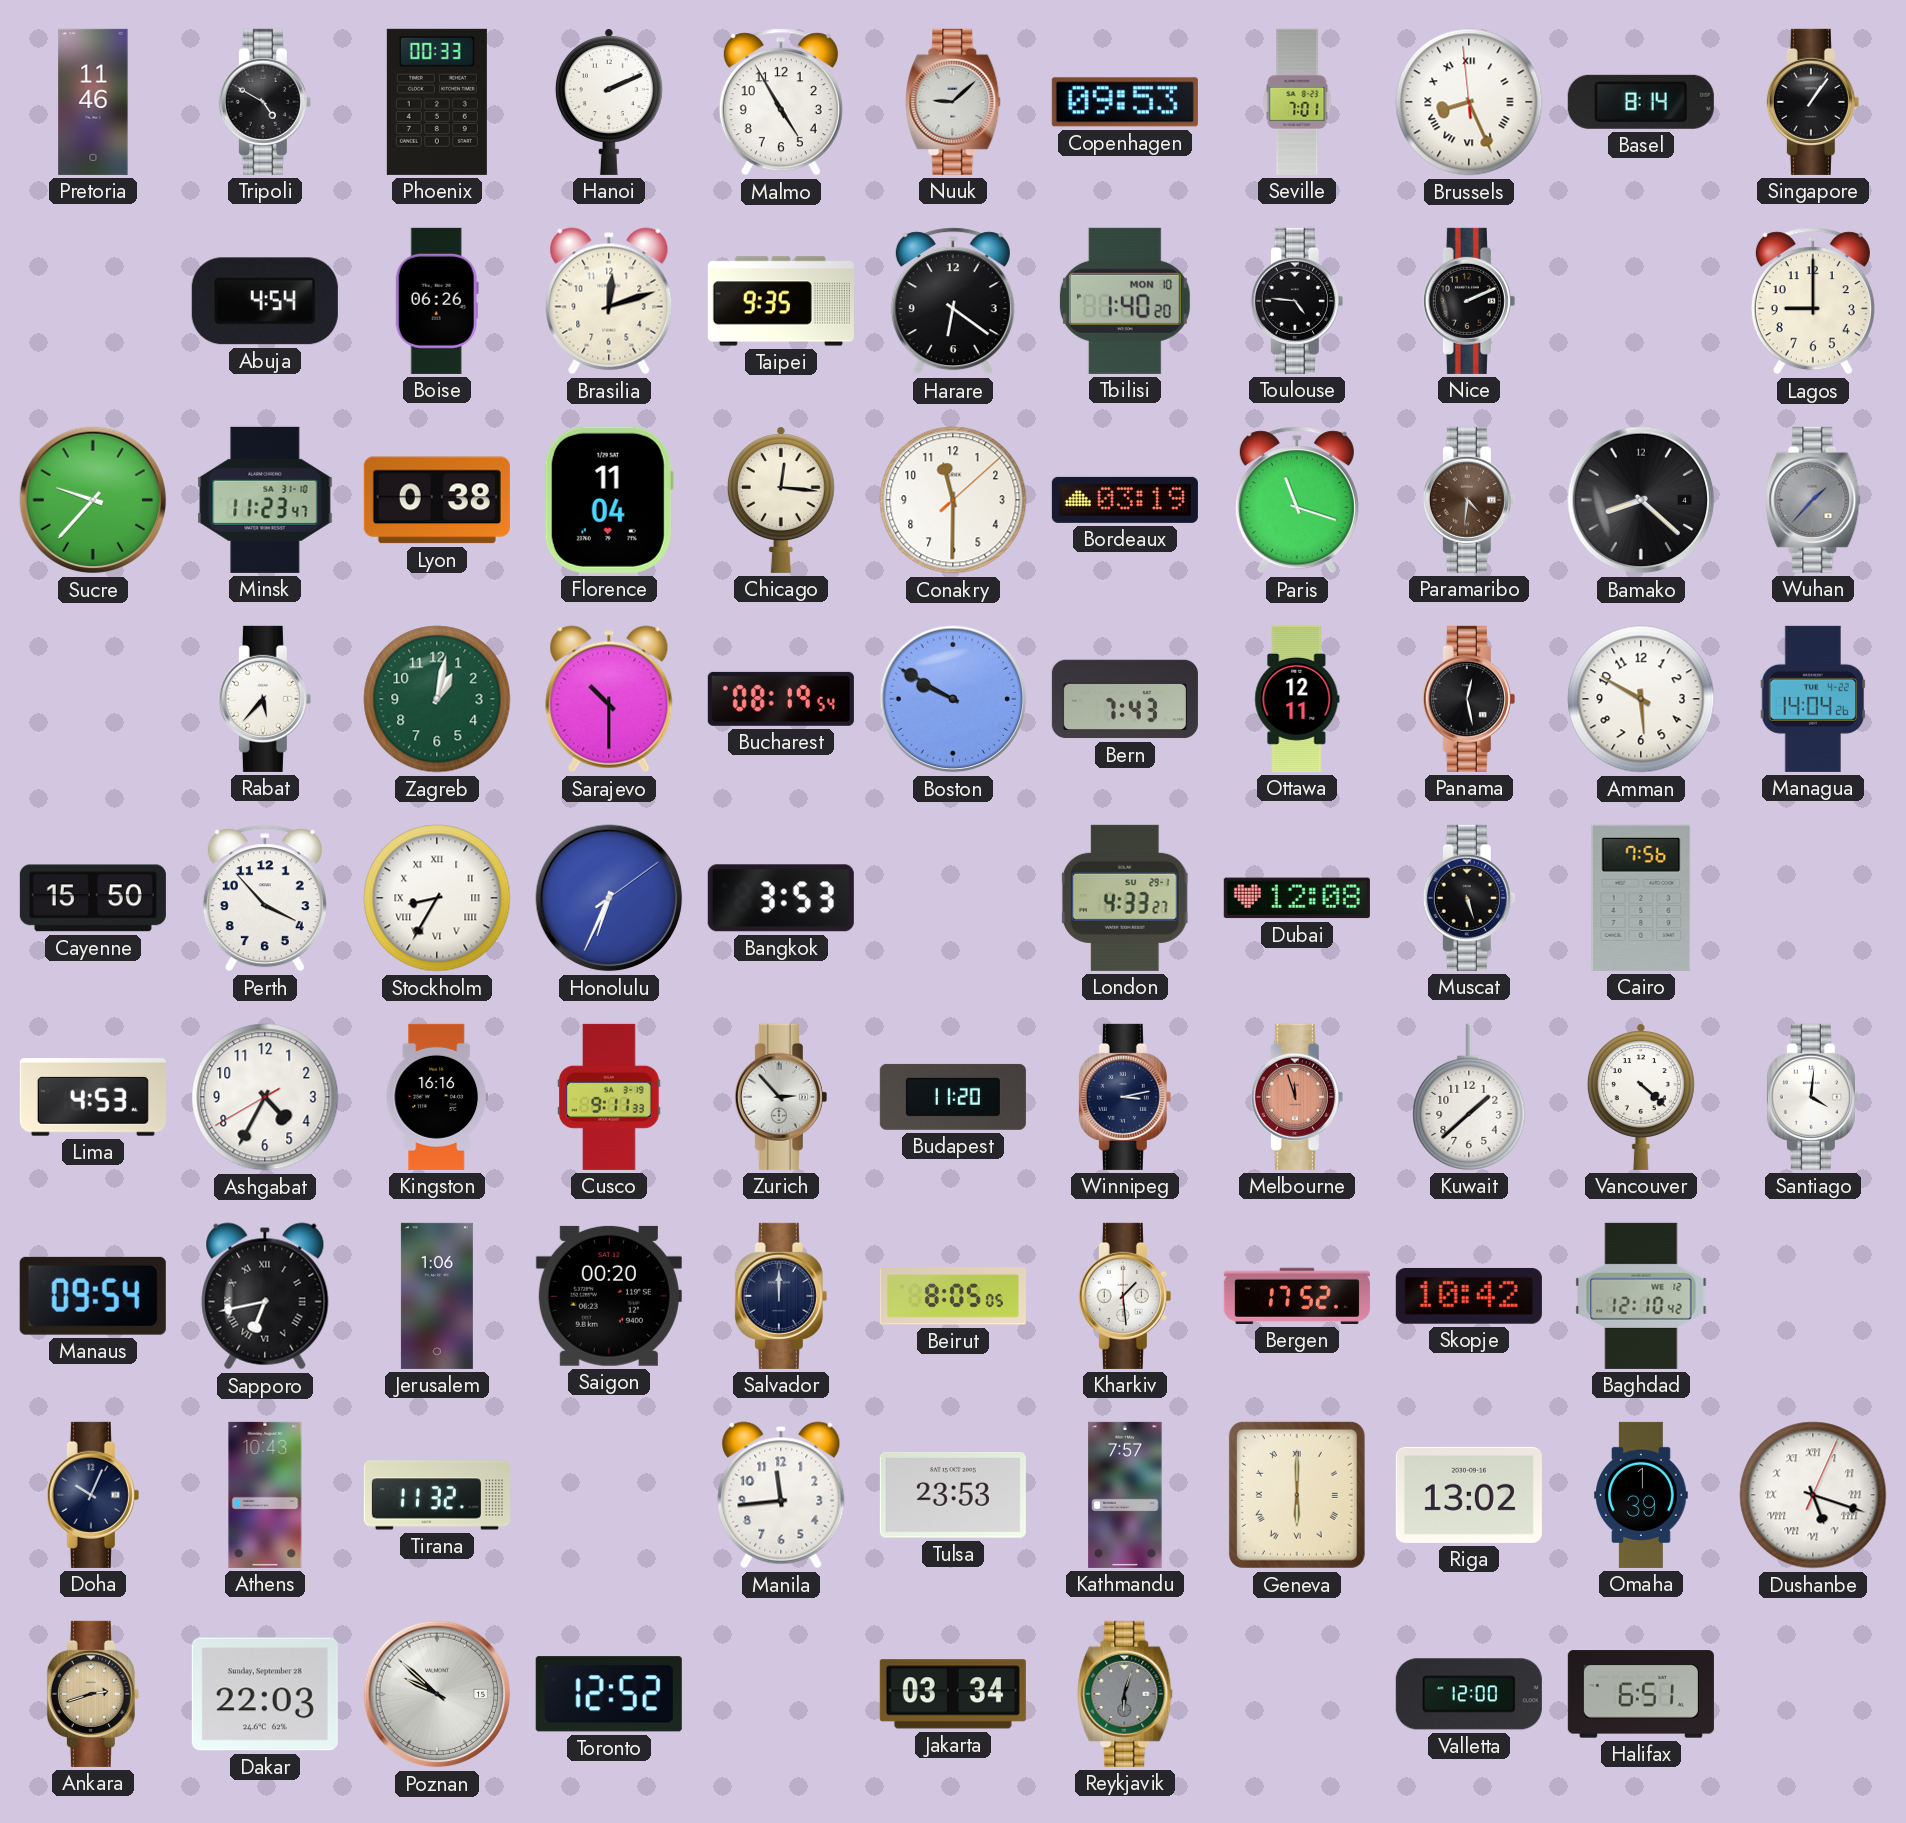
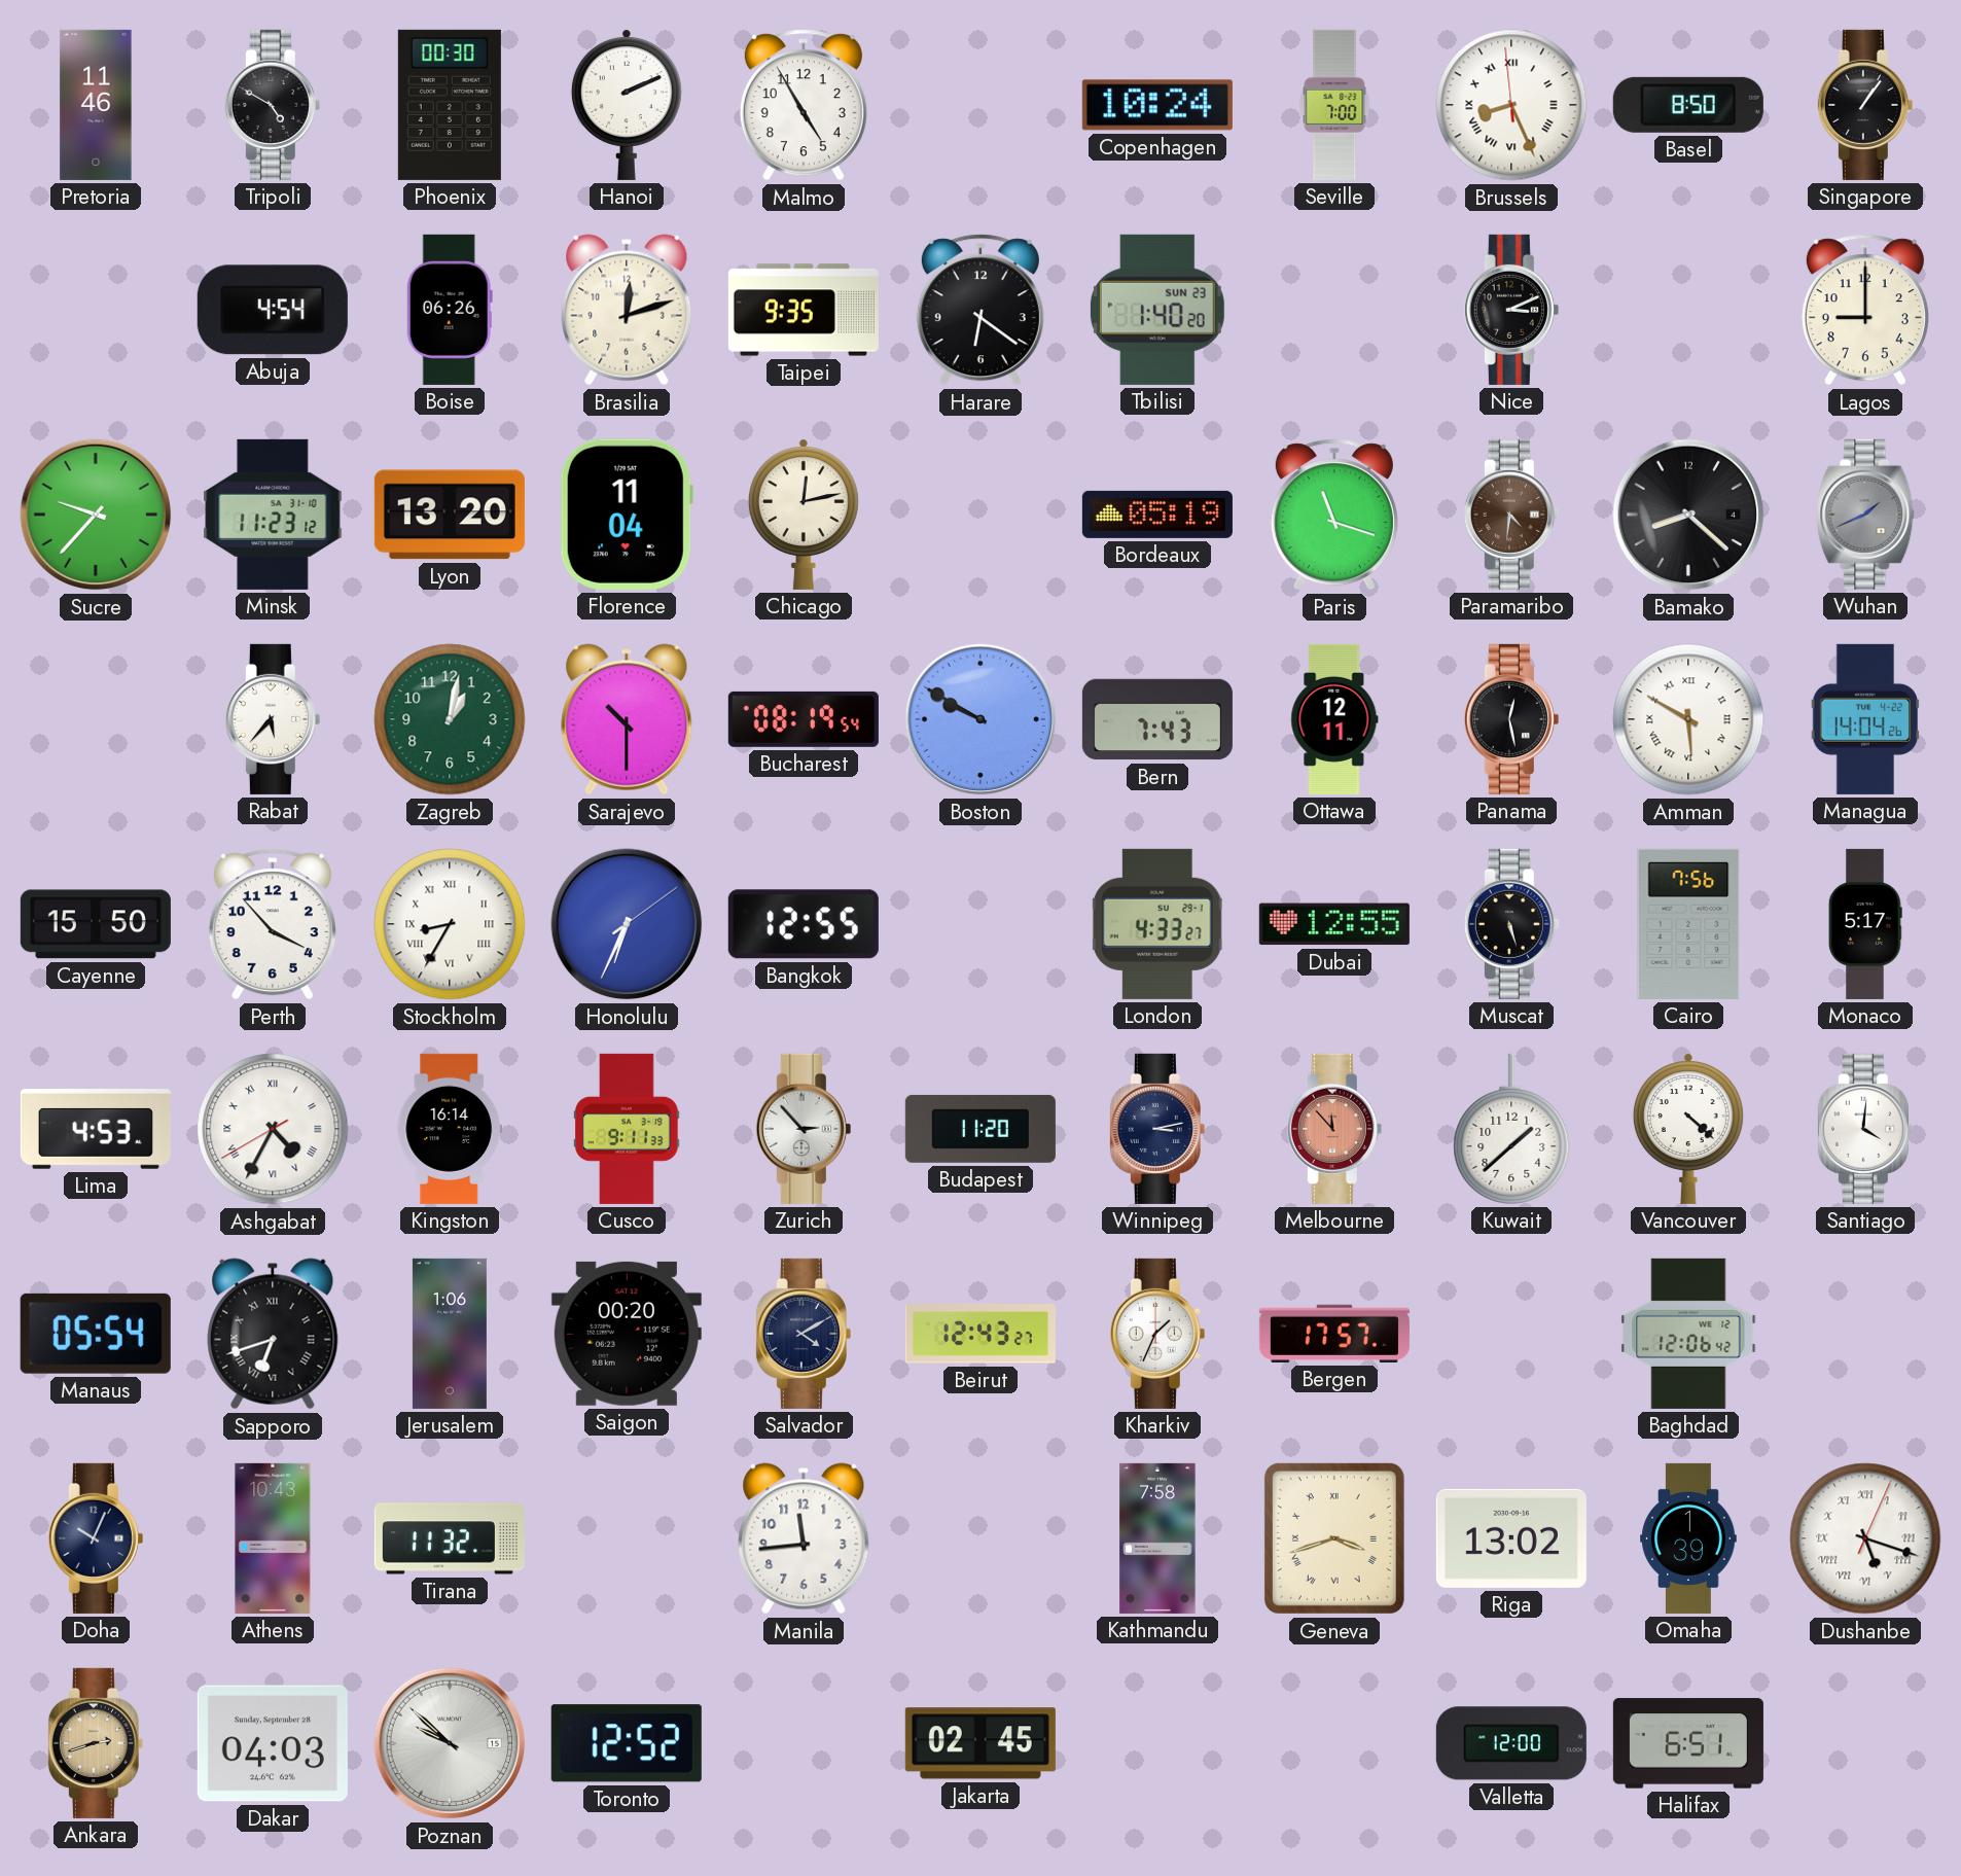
Phoenix: 00:33 -> 00:30
Nuuk: 9:08 -> none
Copenhagen: 09:53 -> 10:24
Seville: 7:01 -> 7:00
Basel: 8:14 -> 8:50
Tbilisi date: MON 10 -> SUN 23
Toulouse: 4:46 -> none
Nice: 2:11 -> 3:11
Minsk: 11:23:47 -> 11:23:12
Lyon: 0:38 -> 13:20
Chicago: 12:16 -> 12:13
Conakry: 11:30 -> none
Bordeaux: 03:19 -> 05:19
Wuhan: 1:37 -> 1:41
Amman numerals: Arabic -> Roman
Bangkok: 3:53 -> 12:55
Dubai: 12:08 -> 12:55
Monaco: none -> 5:17
Ashgabat numerals: Arabic -> Roman
Kingston: 16:16 -> 16:14
Melbourne: 11:57 -> 11:53
Manaus: 09:54 -> 05:54
Sapporo: 6:43 -> 6:42
Salvador: 12:00 -> 4:10
Beirut: 8:05 -> 12:43
Kharkiv: 1:29 -> 1:34
Bergen: 17:52 -> 17:57
Skopje: 10:42 -> none
Baghdad: 12:10 -> 12:06
Tulsa: 23:53 -> none
Kathmandu: 7:57 -> 7:58
Geneva: 6:00 -> 3:42
Dakar: 22:03 -> 04:03
Jakarta: 03:34 -> 02:45
Reykjavik: 6:03 -> none
